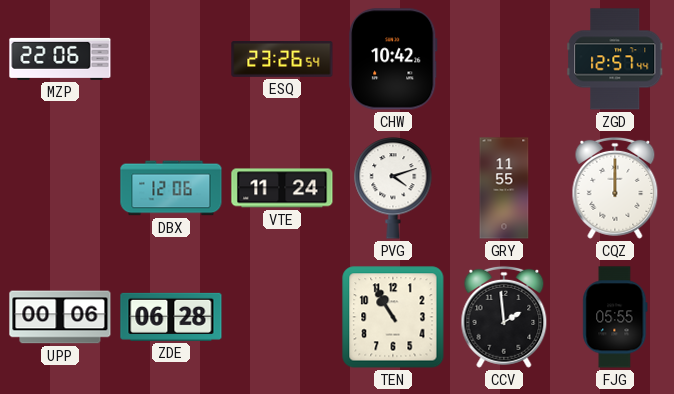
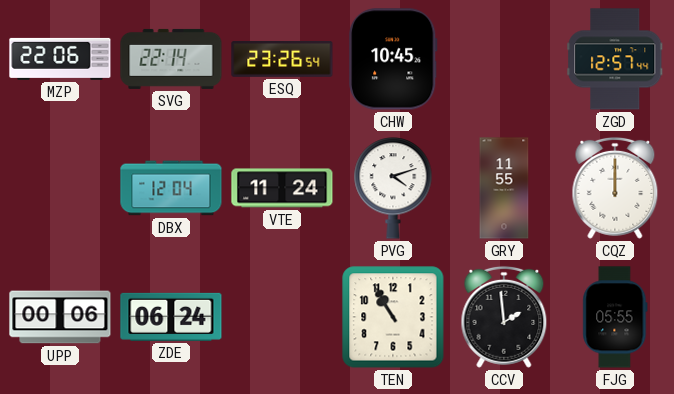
SVG: none -> 22:14
CHW: 10:42 -> 10:45
DBX: 12:06 -> 12:04
ZDE: 06:28 -> 06:24
